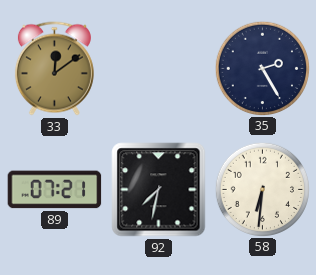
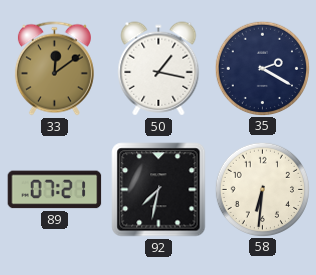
50: none -> 1:17
35: 2:25 -> 2:20
